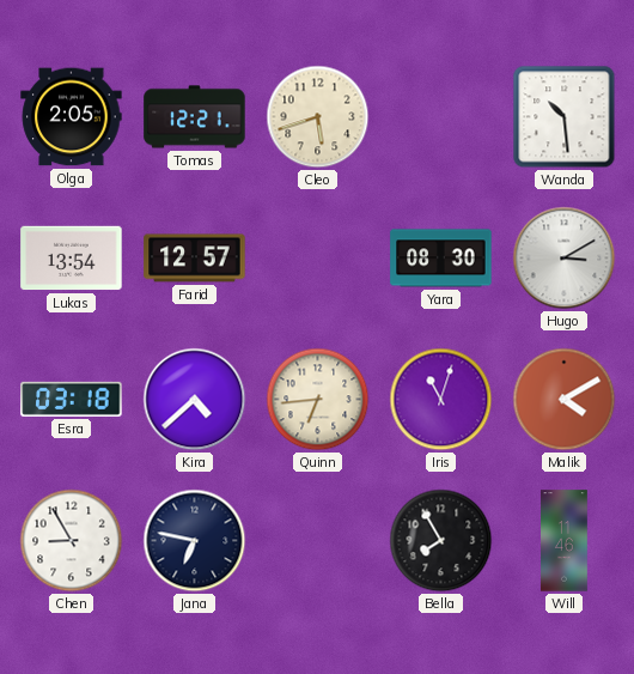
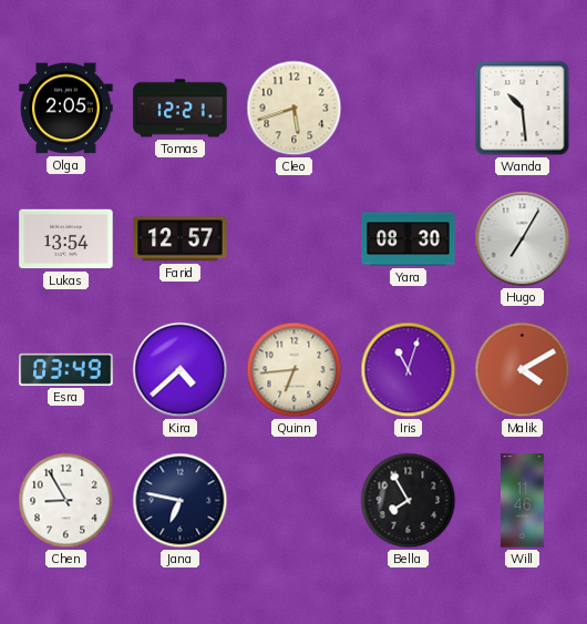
Hugo: 3:10 -> 7:05
Esra: 03:18 -> 03:49
